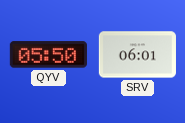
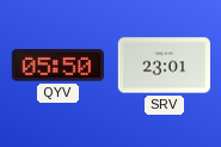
SRV: 06:01 -> 23:01
